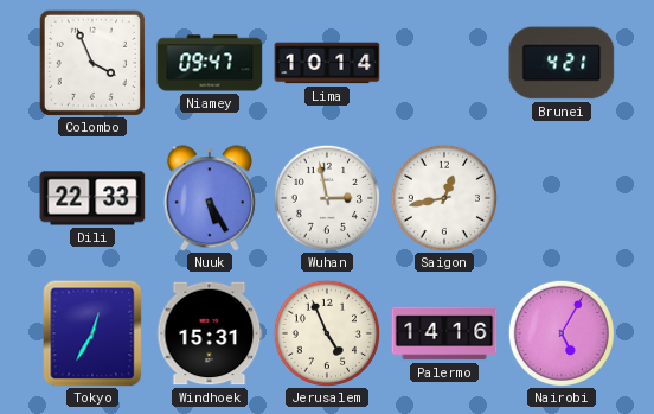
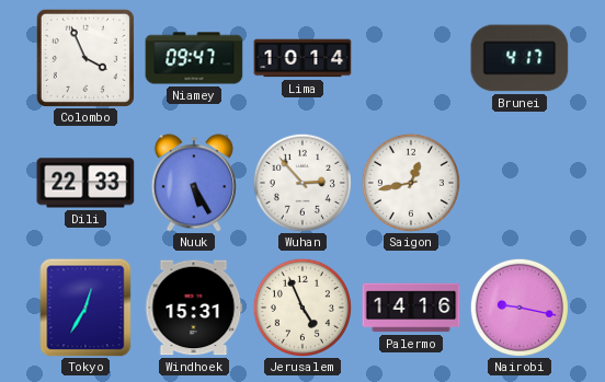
Brunei: 4:21 -> 4:17
Wuhan: 2:58 -> 2:53
Nairobi: 5:05 -> 9:17
